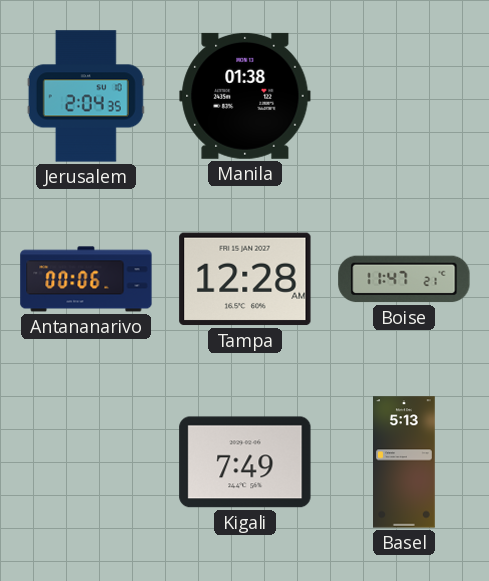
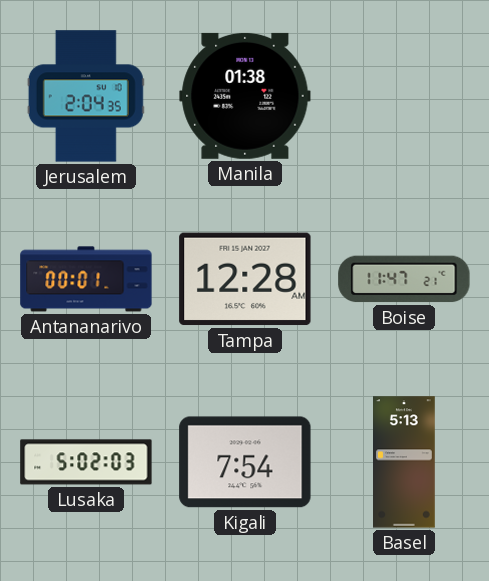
Antananarivo: 00:06 -> 00:01
Lusaka: none -> 5:02
Kigali: 7:49 -> 7:54
